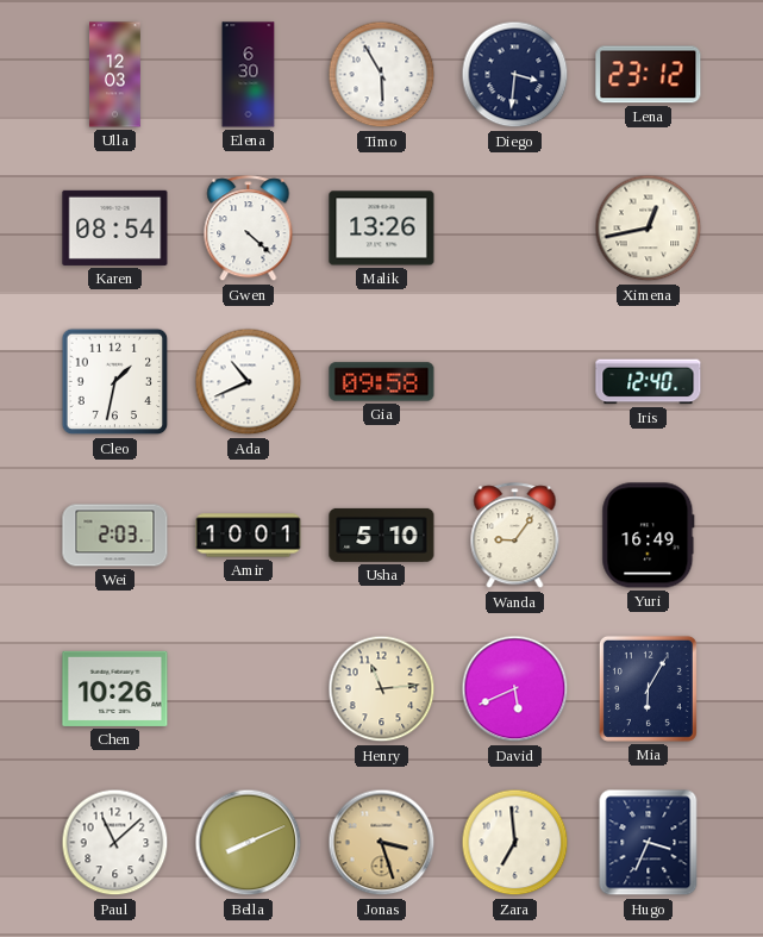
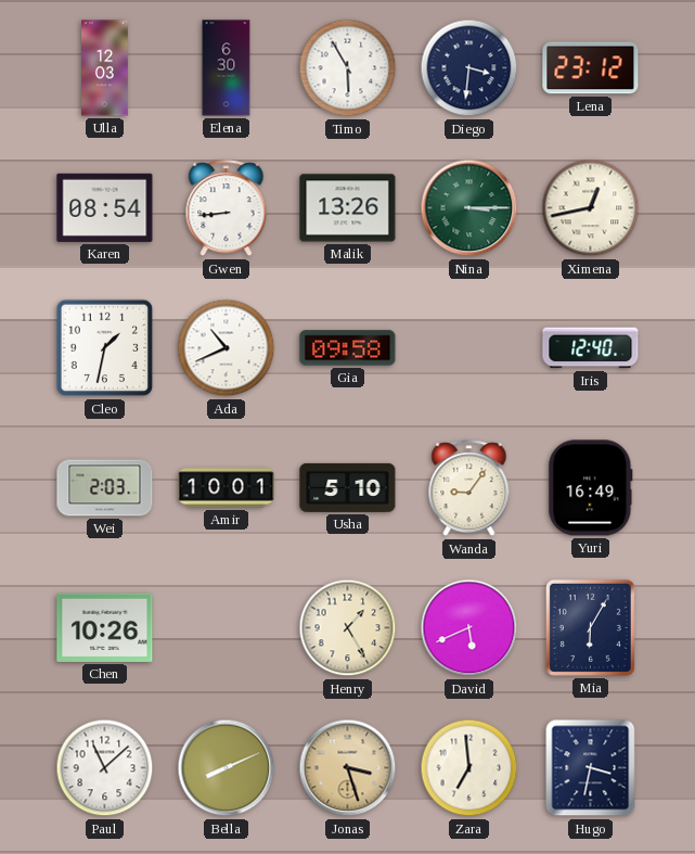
Gwen: 4:22 -> 8:44
Nina: none -> 3:15
Henry: 11:14 -> 1:25
Hugo: 3:34 -> 3:32
